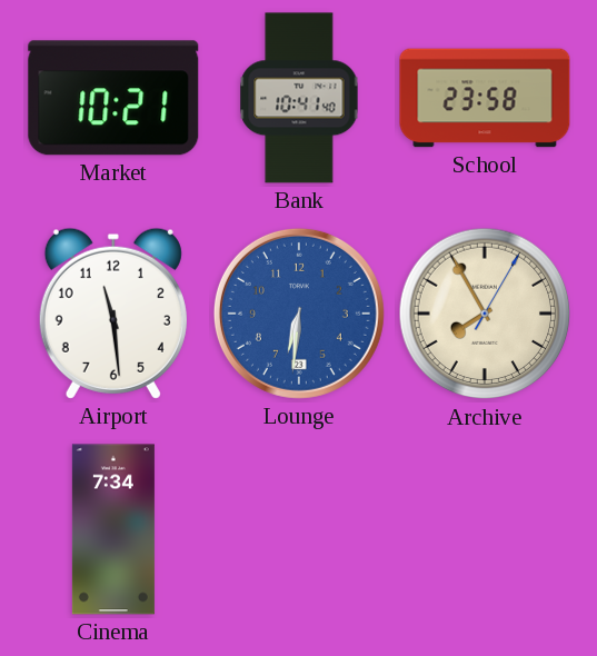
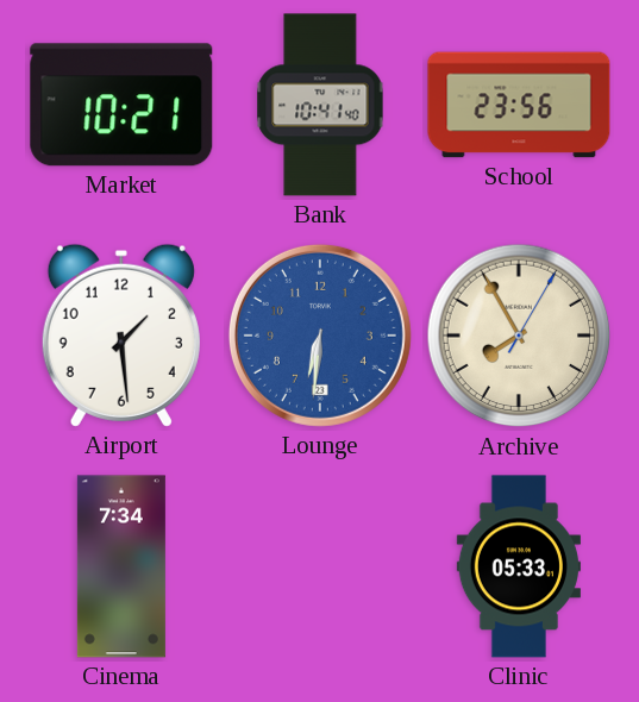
School: 23:58 -> 23:56
Airport: 11:29 -> 1:29
Clinic: none -> 05:33
